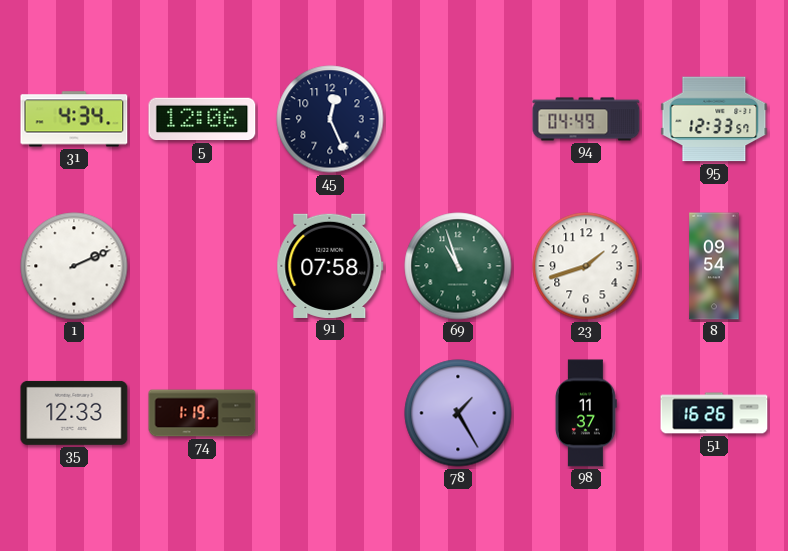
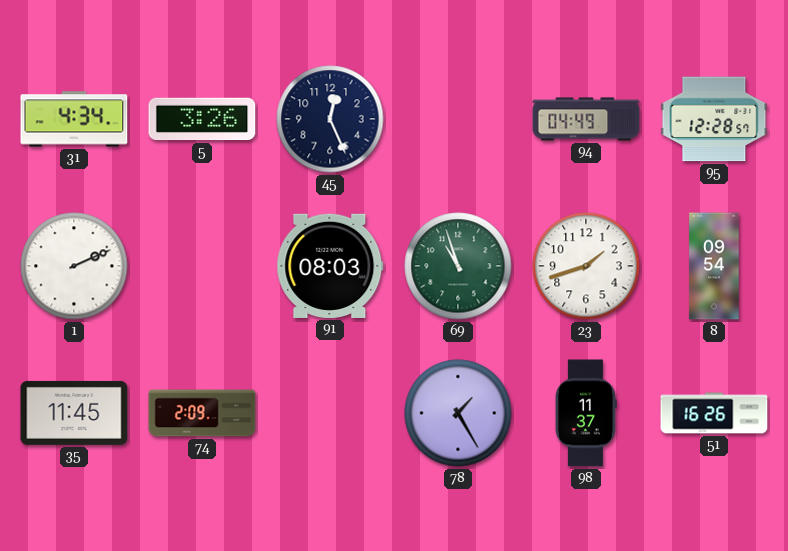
5: 12:06 -> 3:26
95: 12:33 -> 12:28
91: 07:58 -> 08:03
35: 12:33 -> 11:45
74: 1:19 -> 2:09
